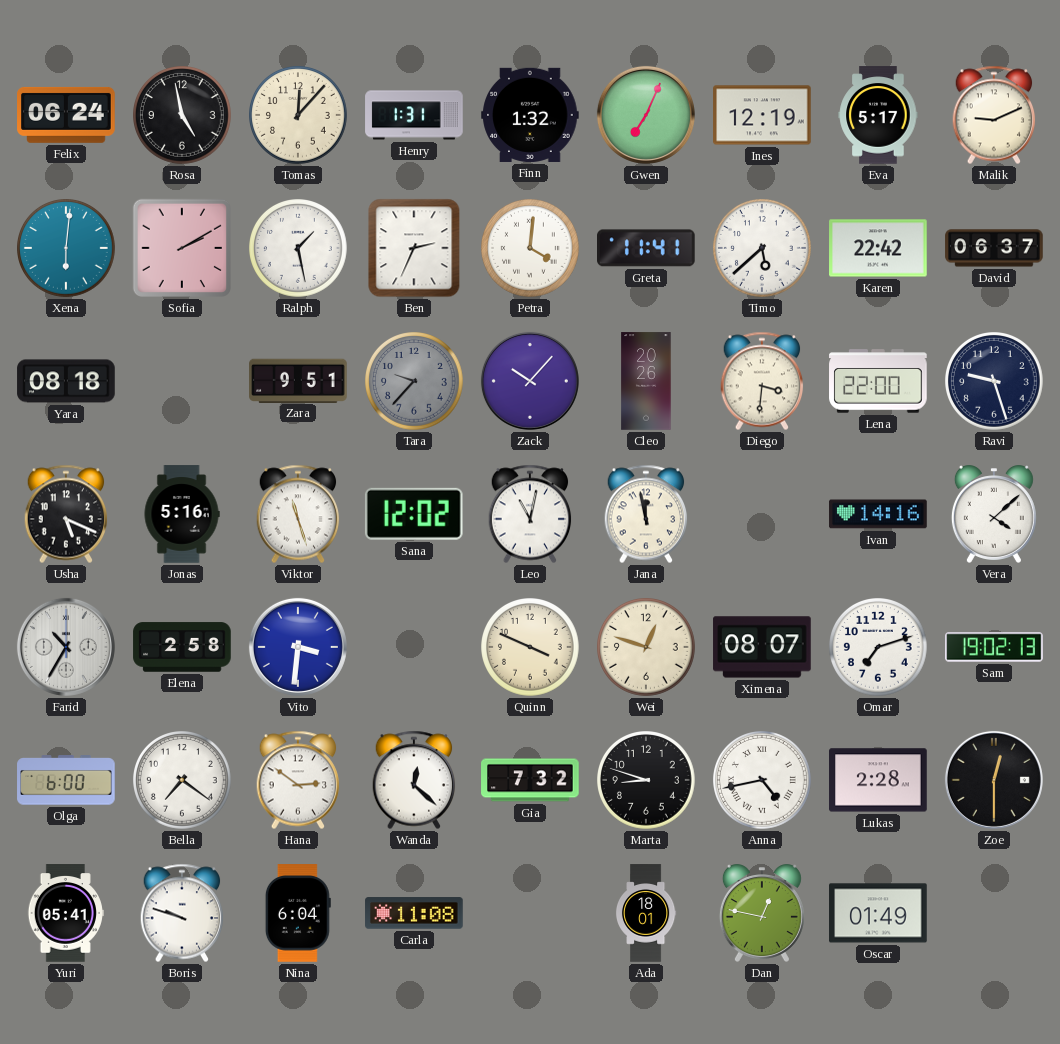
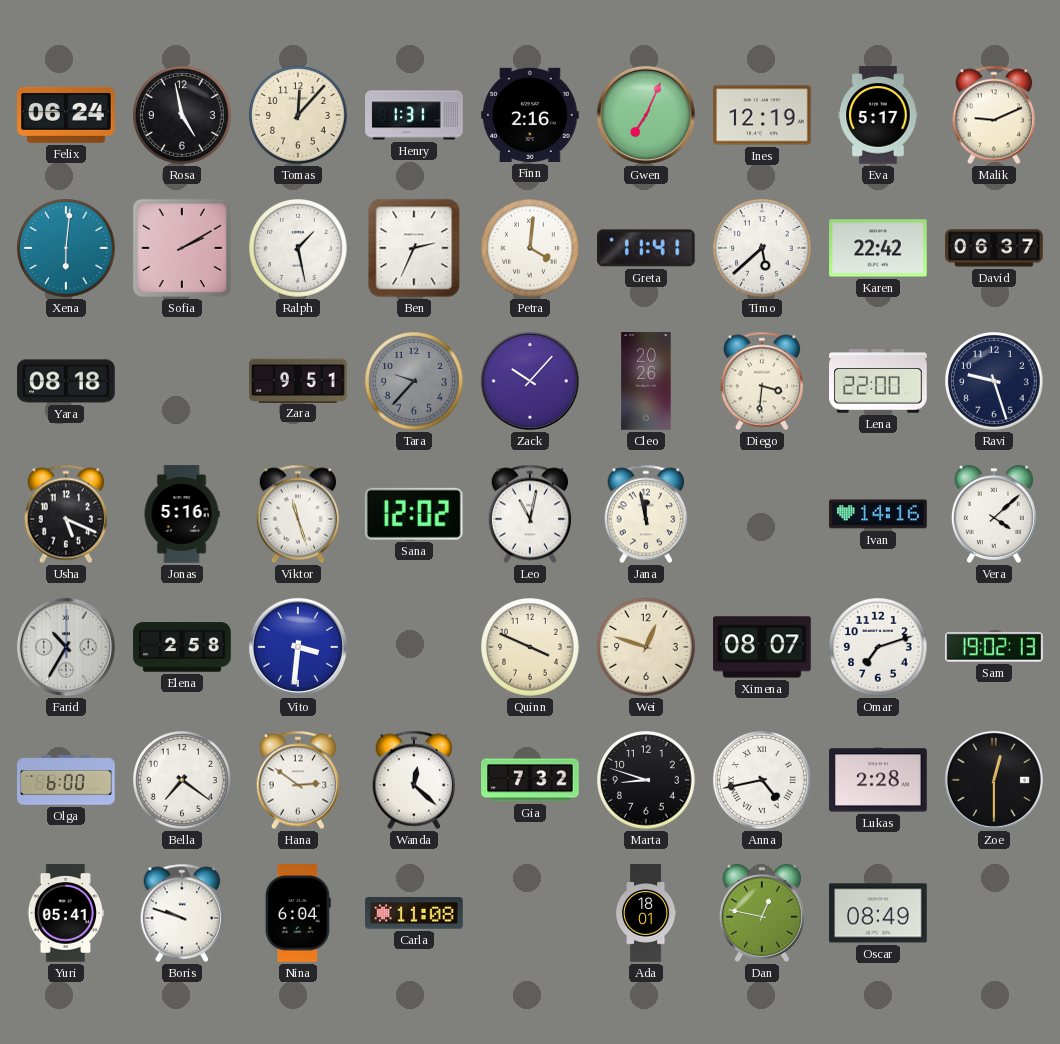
Finn: 1:32 -> 2:16
Oscar: 01:49 -> 08:49
